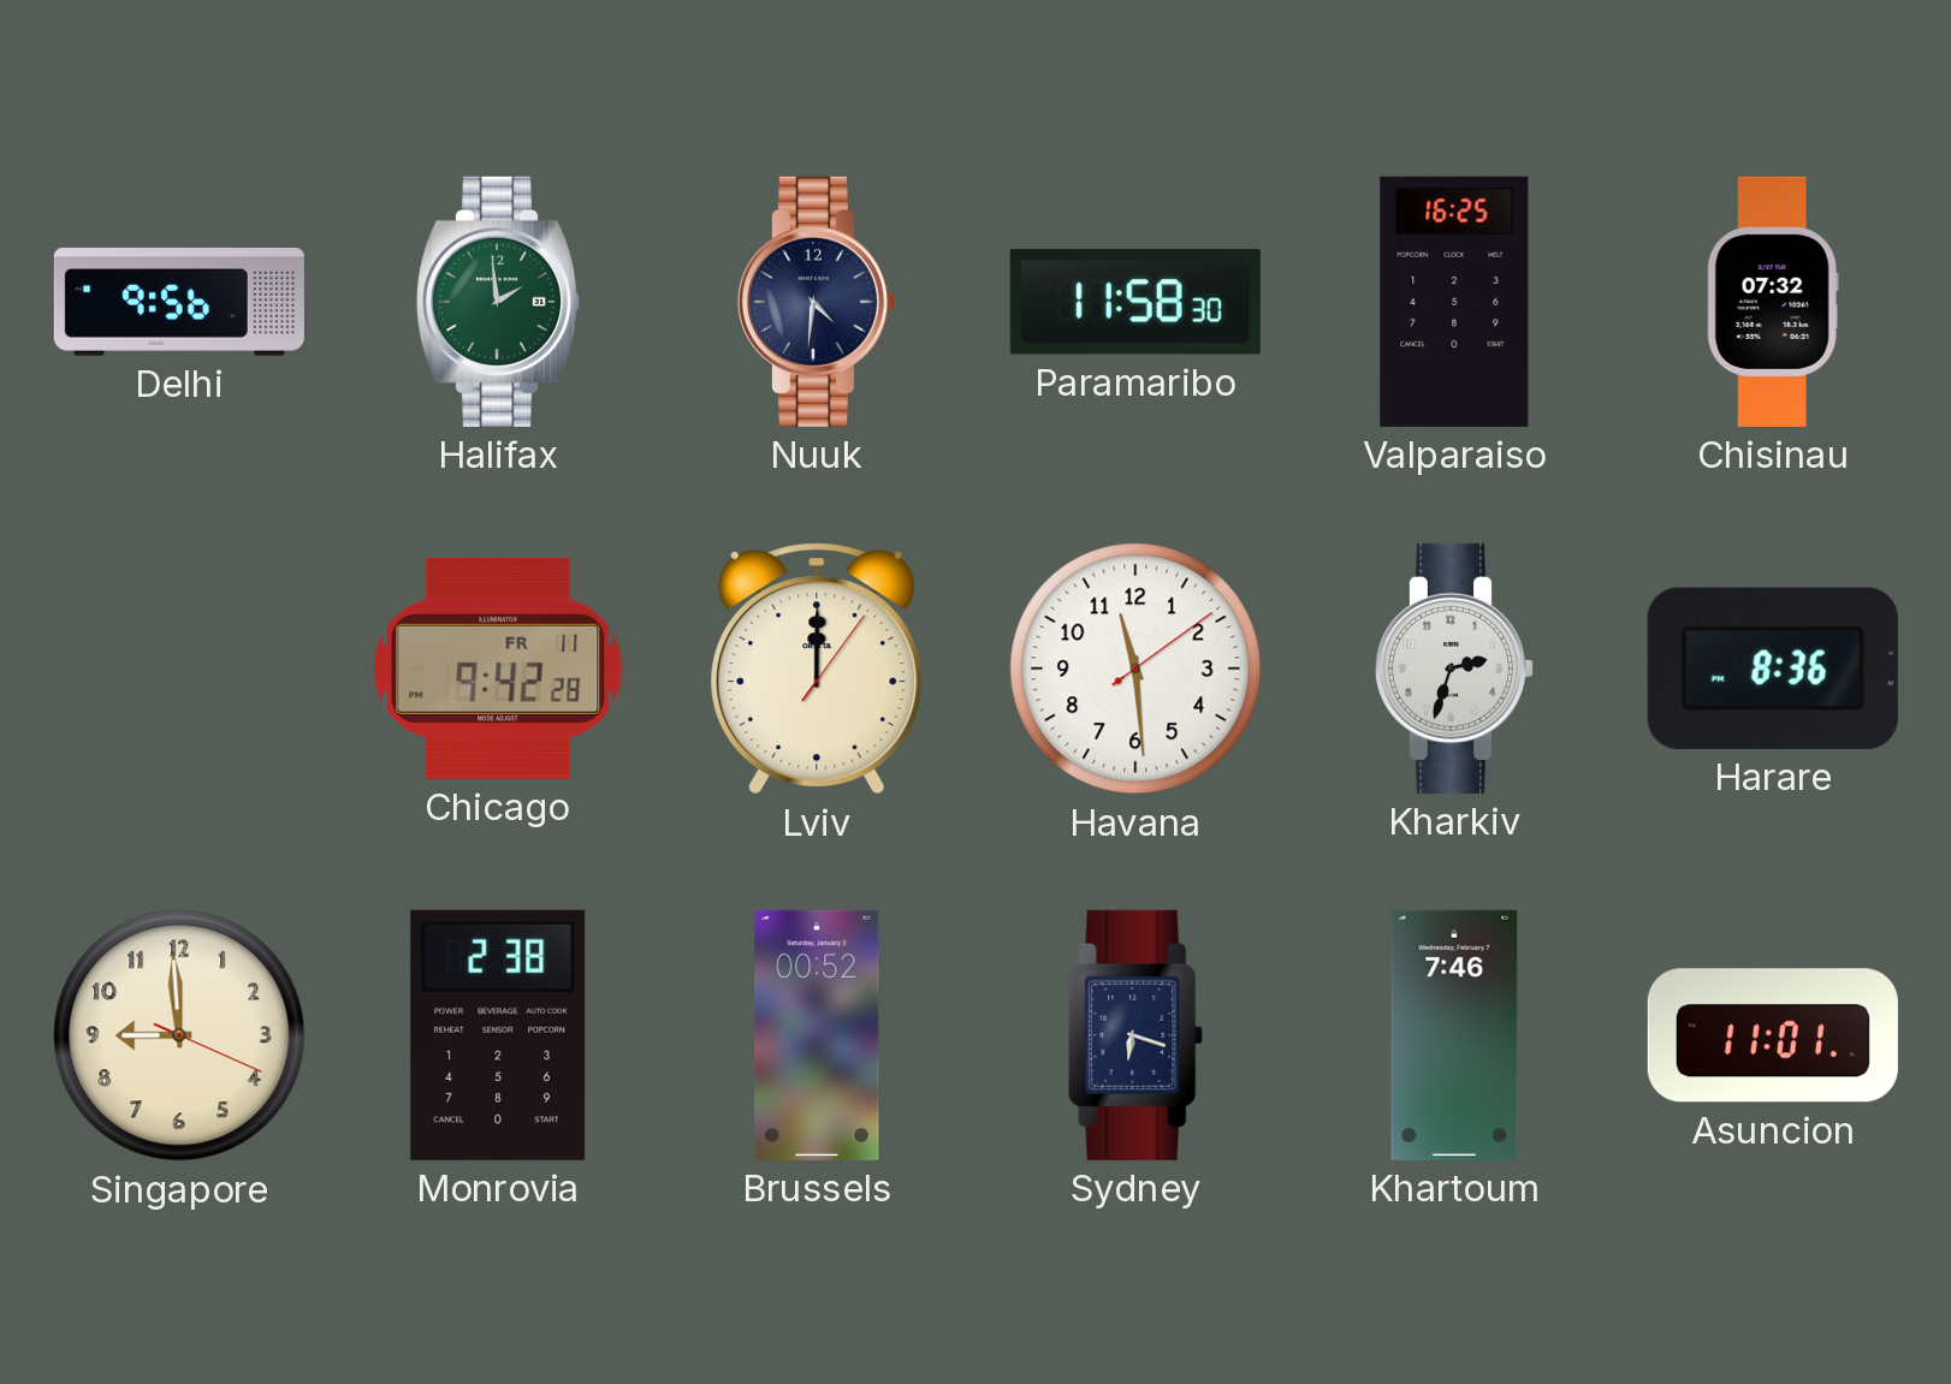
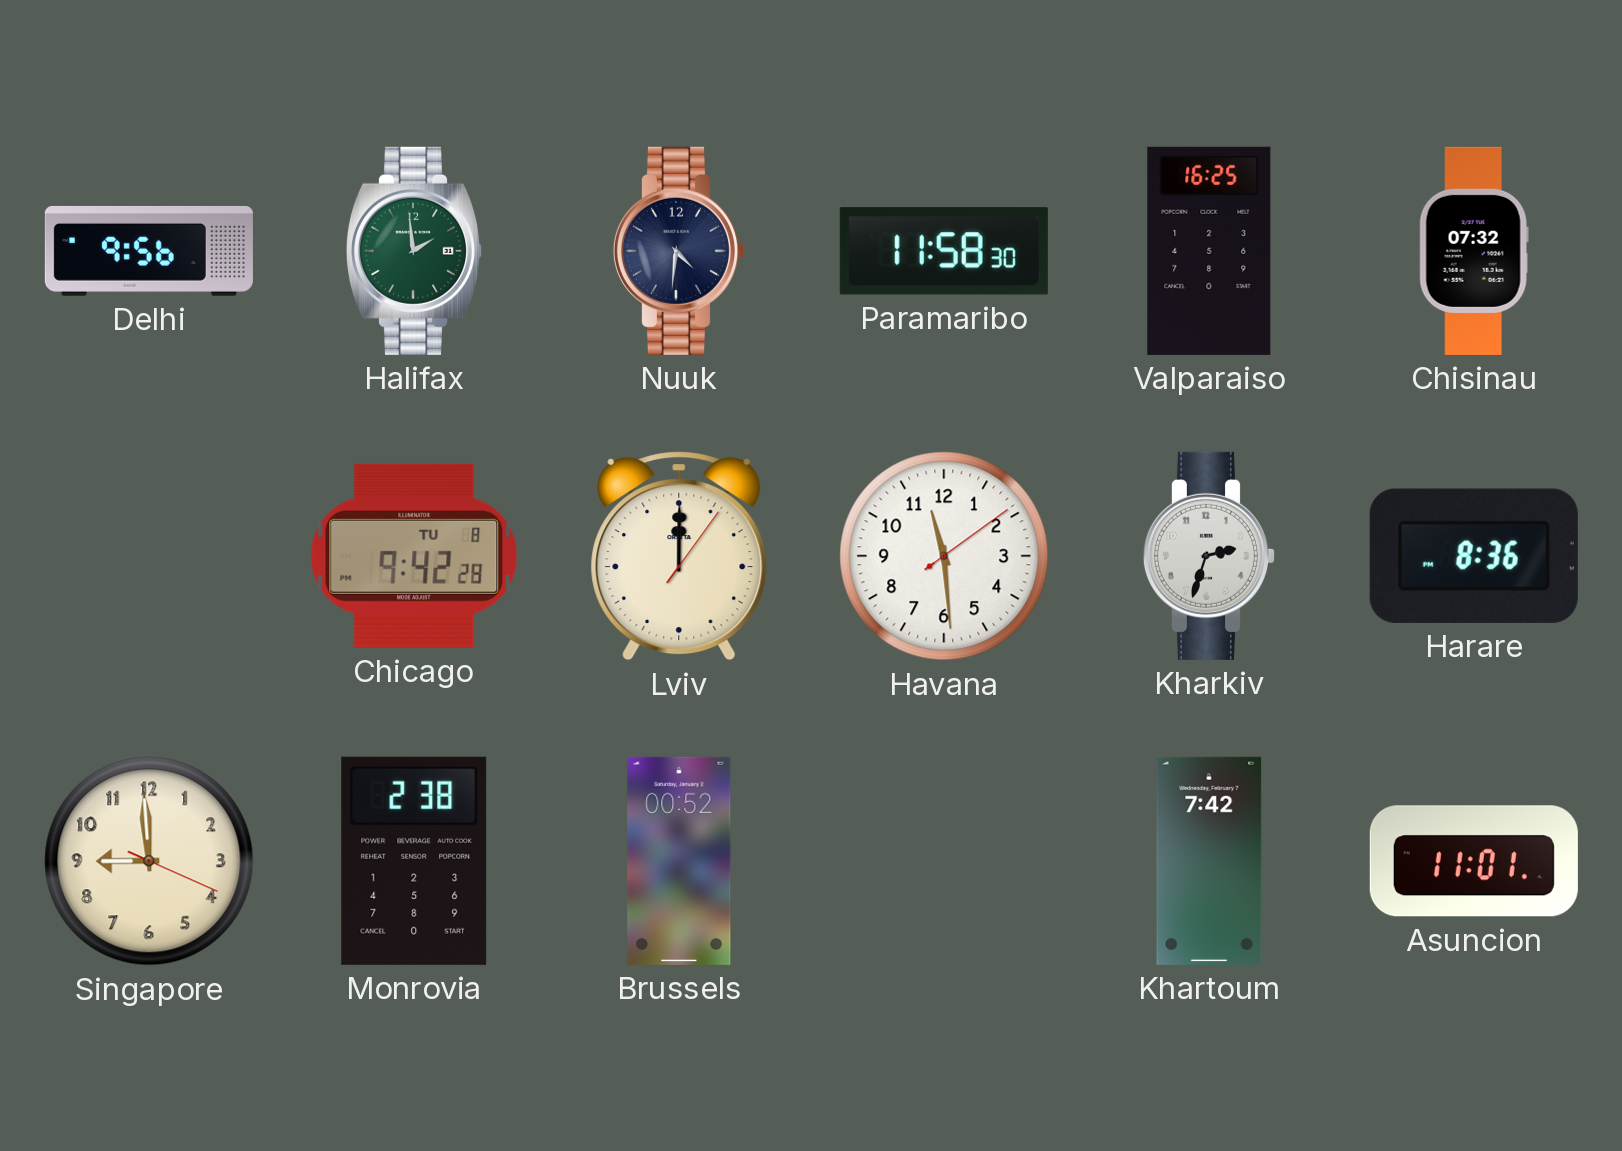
Chicago date: FR 11 -> TU 8
Sydney: 6:18 -> none
Khartoum: 7:46 -> 7:42
